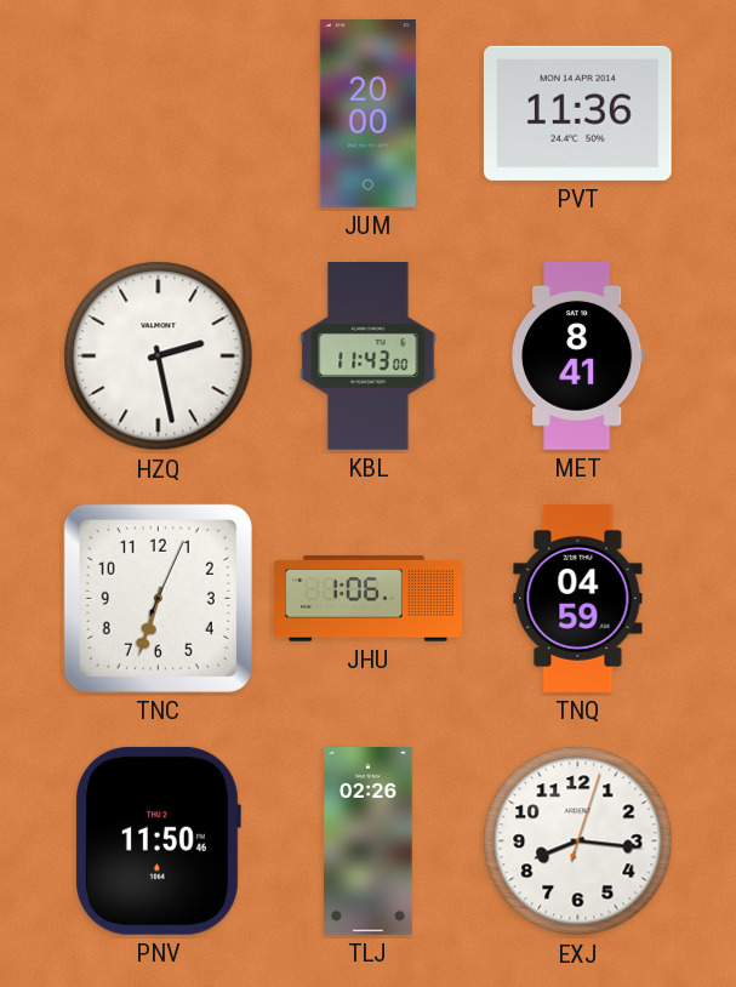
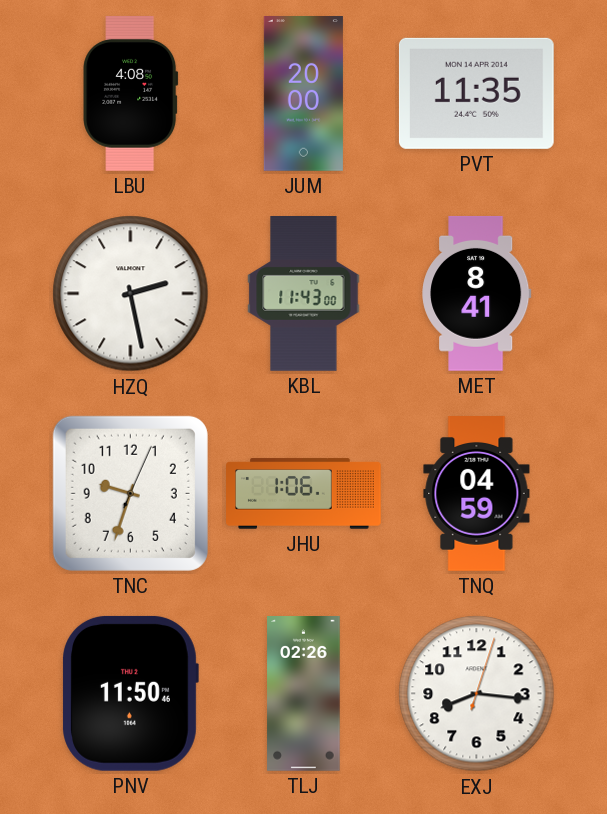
LBU: none -> 4:08
PVT: 11:36 -> 11:35
TNC: 6:33 -> 9:33
